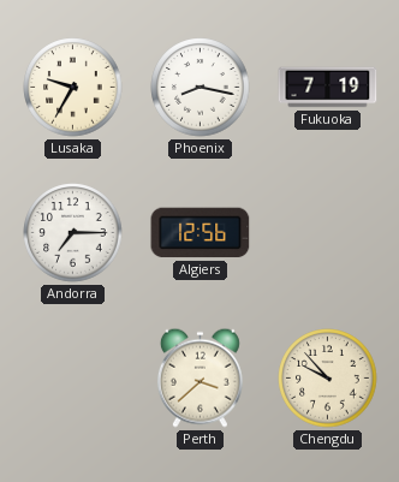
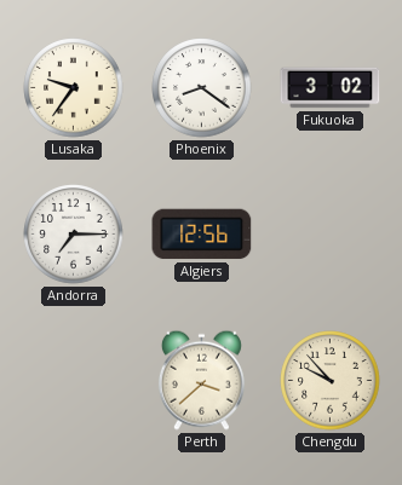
Lusaka: 9:35 -> 9:36
Phoenix: 8:17 -> 8:21
Fukuoka: 7:19 -> 3:02
